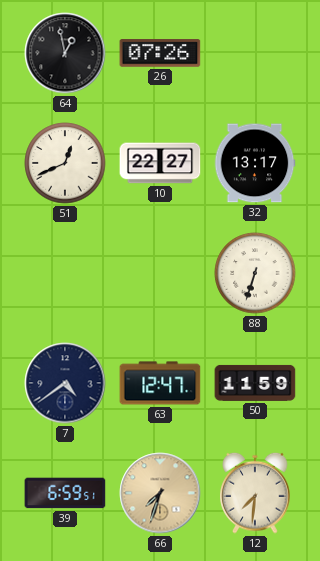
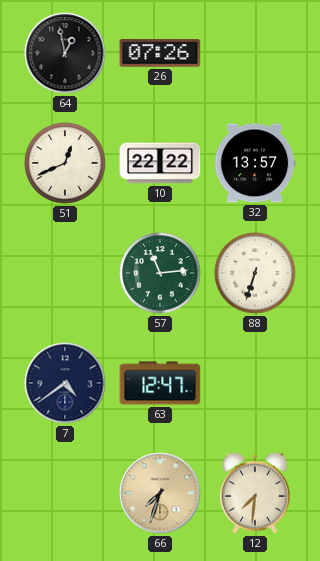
10: 22:27 -> 22:22
32: 13:17 -> 13:57
57: none -> 11:14
50: 11:59 -> none
39: 6:59 -> none
